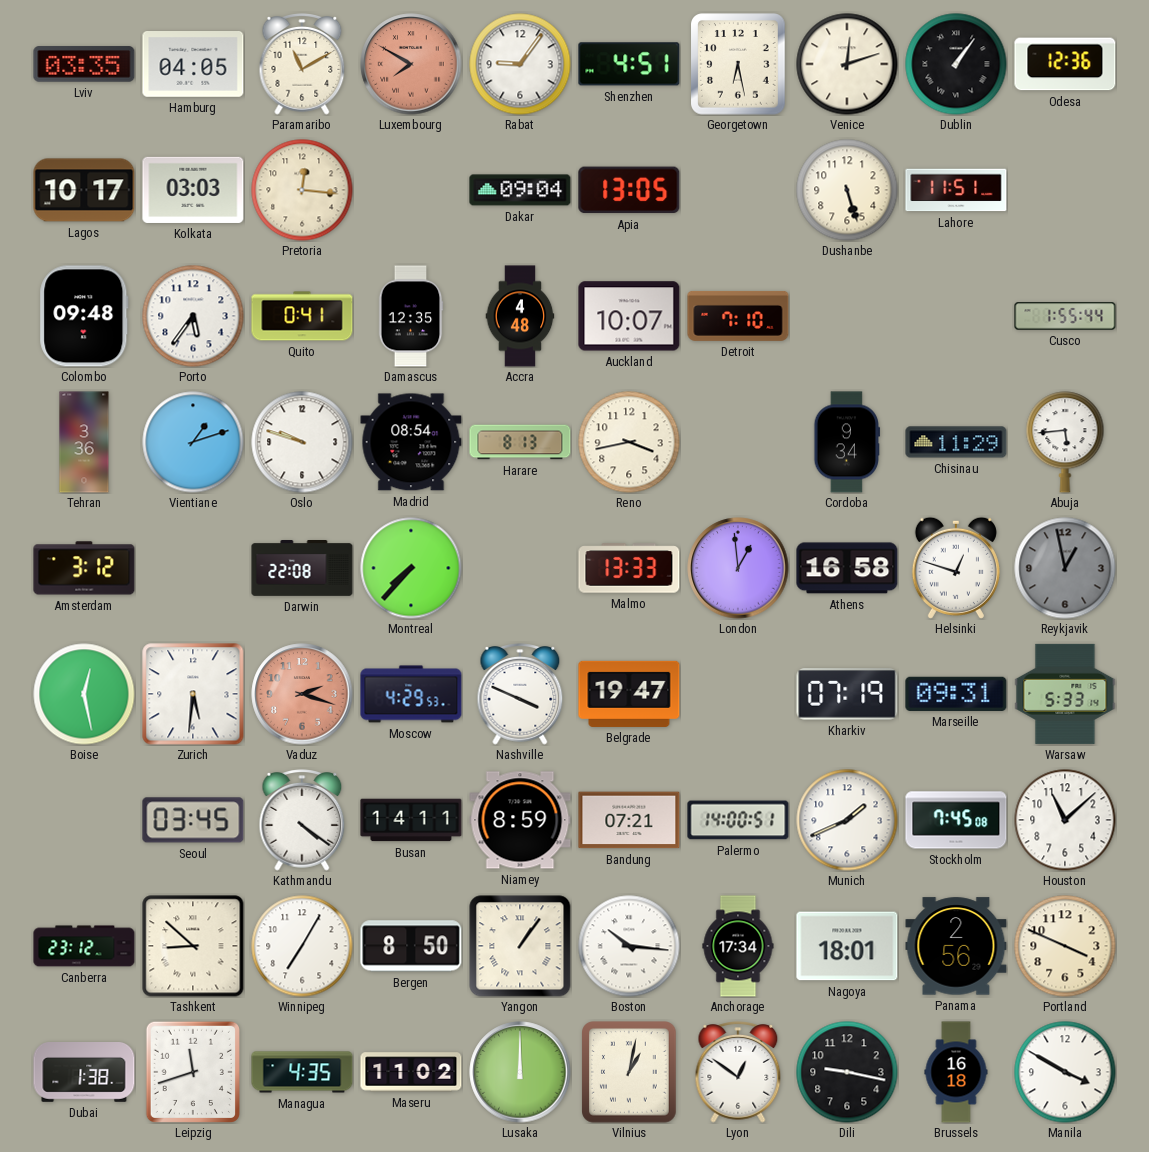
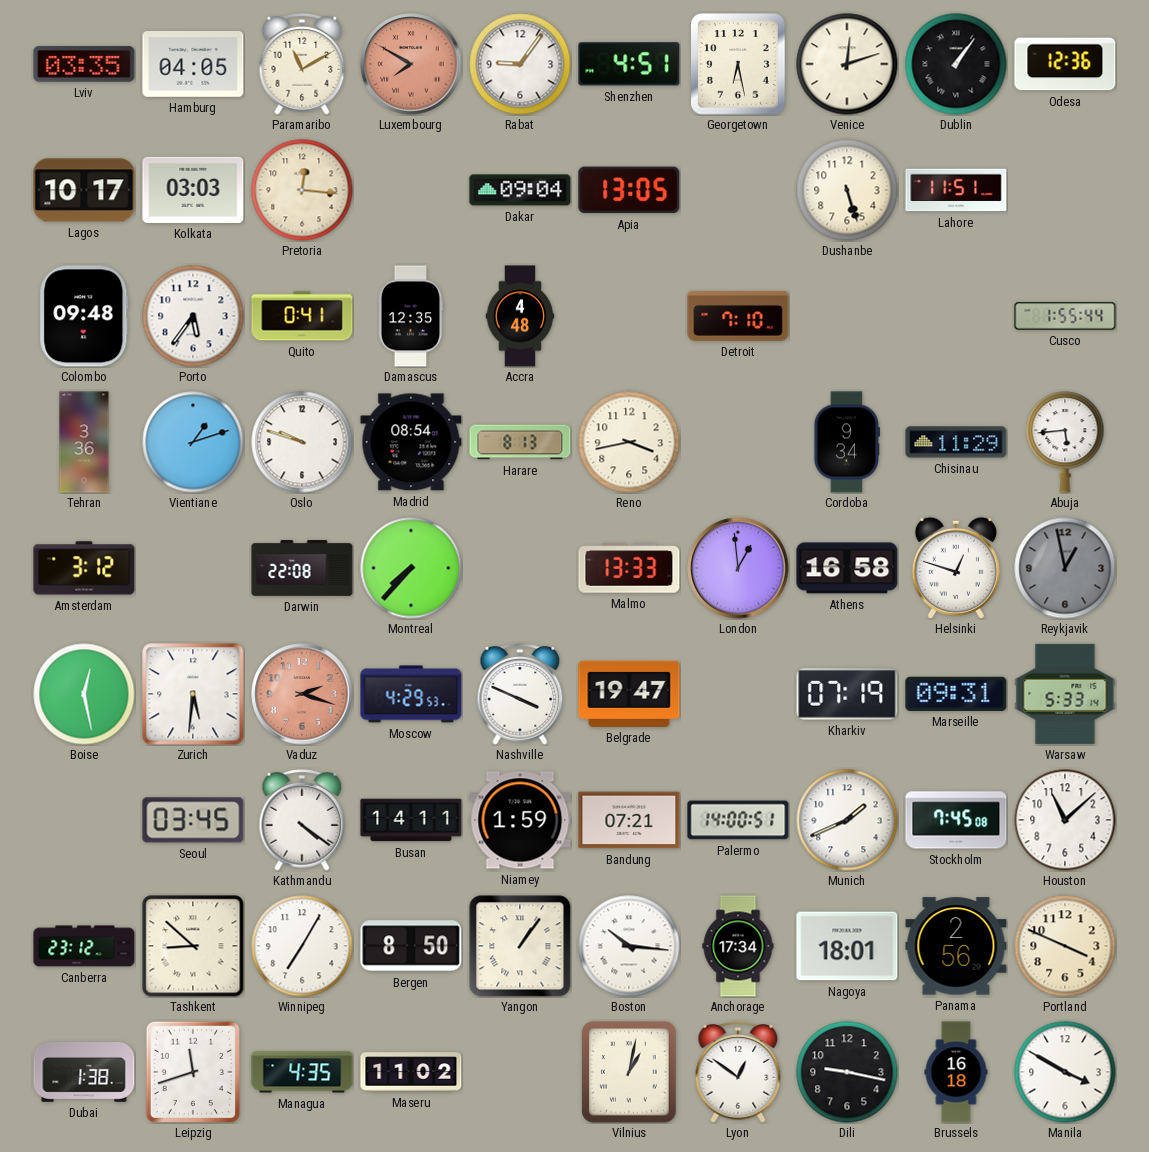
Auckland: 10:07 -> none
Niamey: 8:59 -> 1:59
Lusaka: 12:00 -> none
